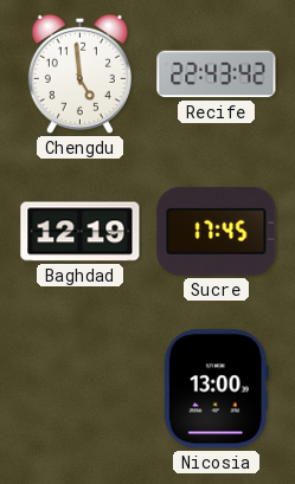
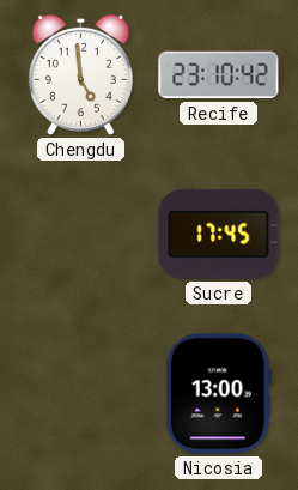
Recife: 22:43 -> 23:10
Baghdad: 12:19 -> none
